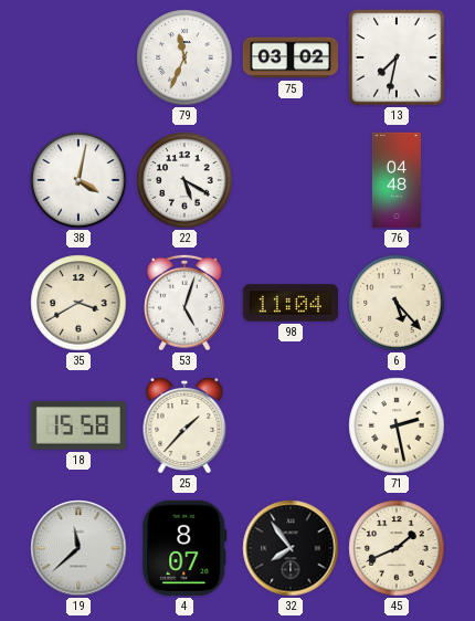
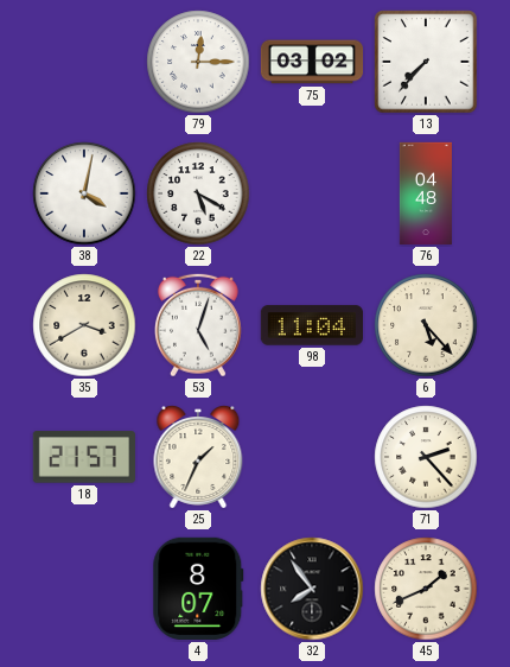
79: 11:34 -> 12:15
13: 7:32 -> 7:37
18: 15:58 -> 21:57
25: 1:37 -> 1:34
71: 2:28 -> 2:23
19: 11:38 -> none
